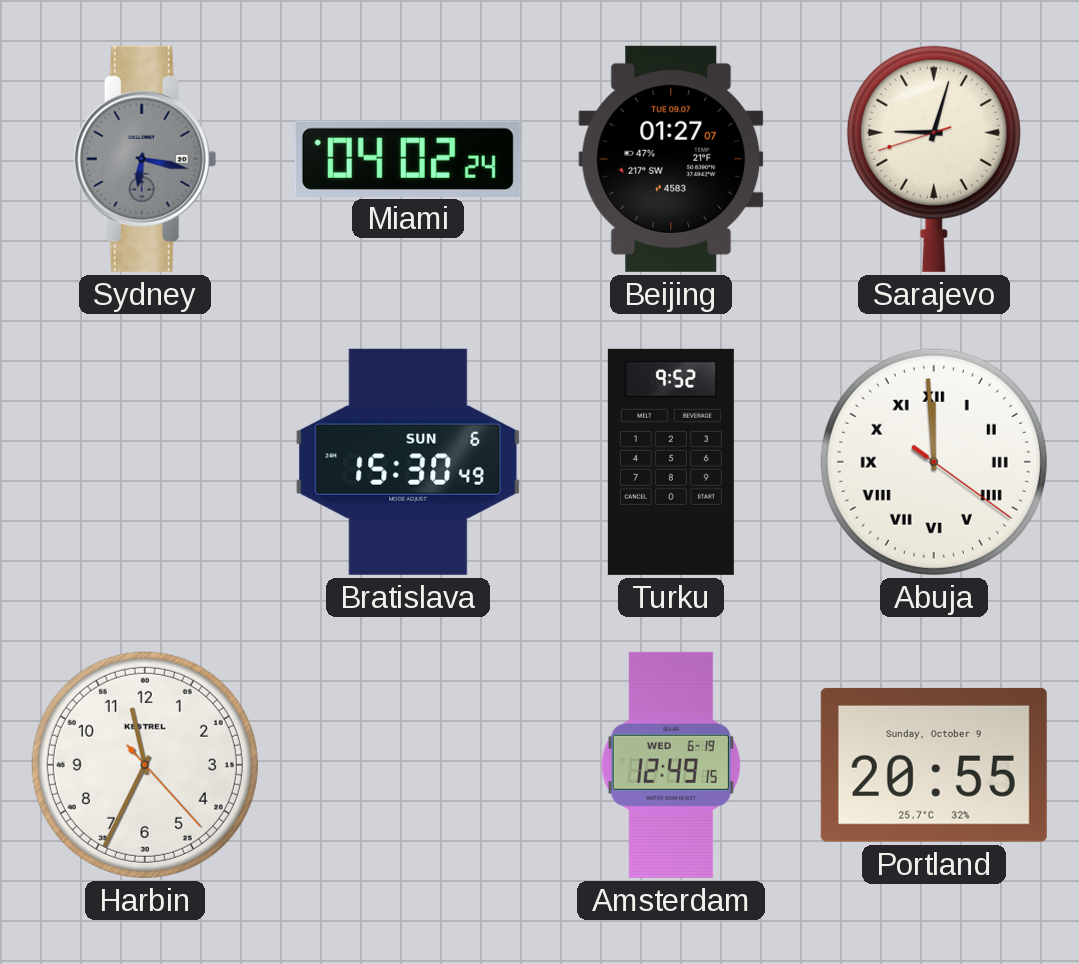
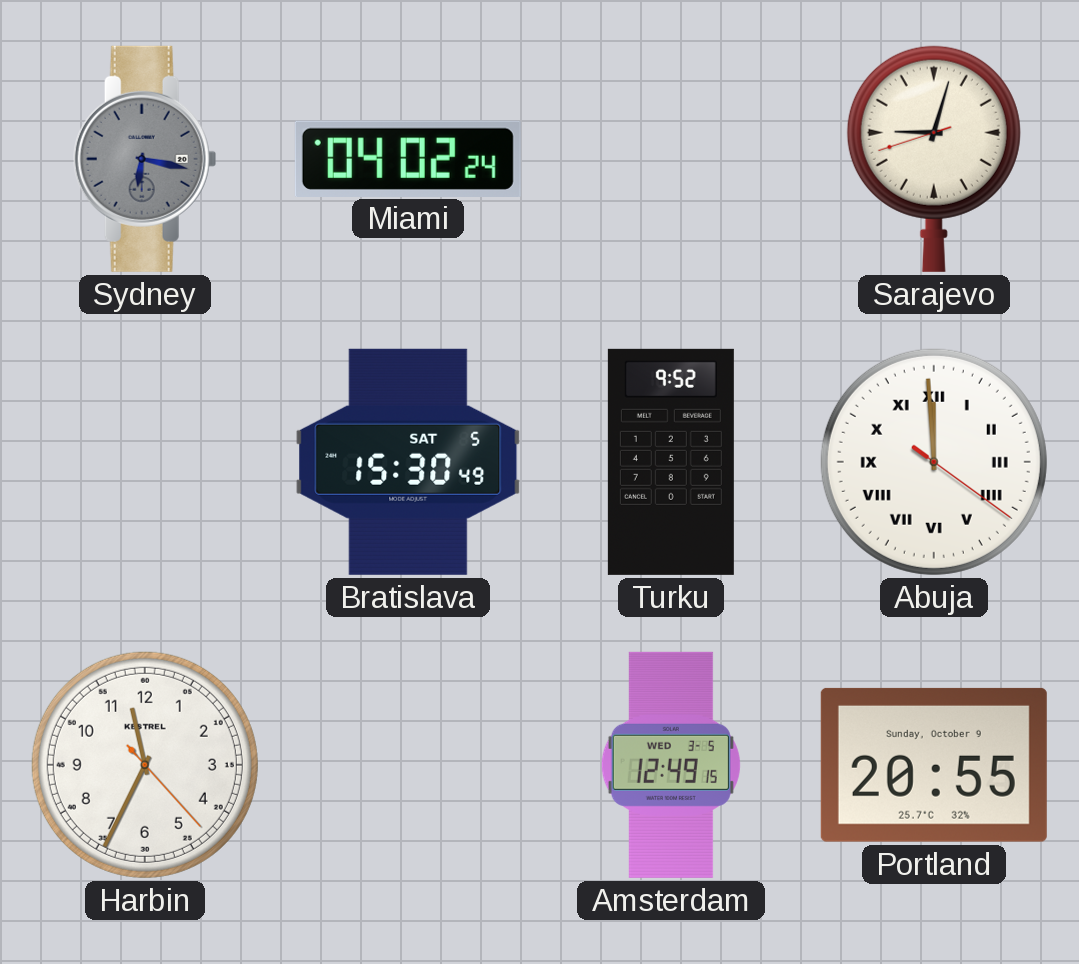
Beijing: 01:27 -> none
Bratislava date: SUN 6 -> SAT 5
Amsterdam date: WED 6-19 -> WED 3-5
